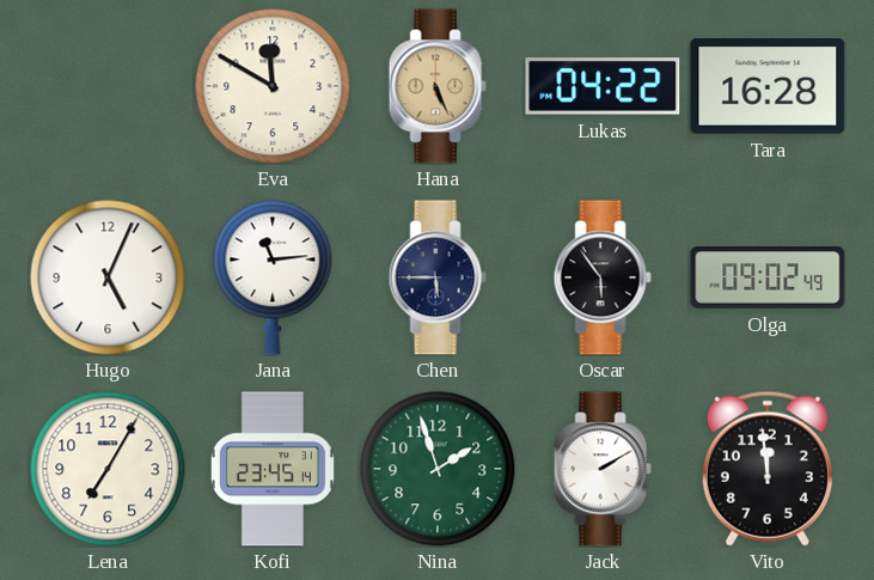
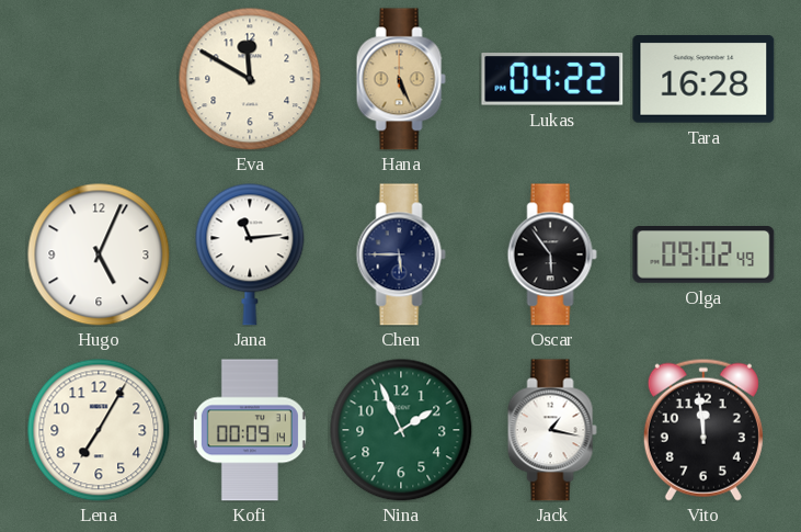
Kofi: 23:45 -> 00:09
Nina: 1:57 -> 1:56
Jack: 2:10 -> 1:17
